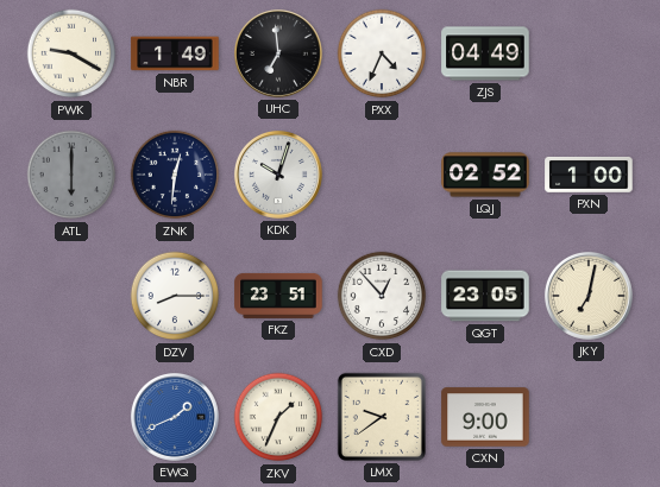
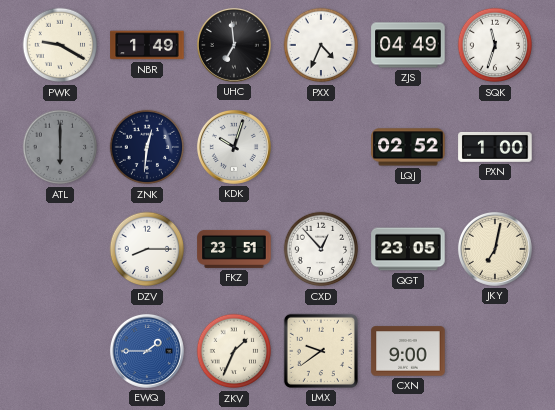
SQK: none -> 11:33
EWQ: 1:41 -> 1:45
